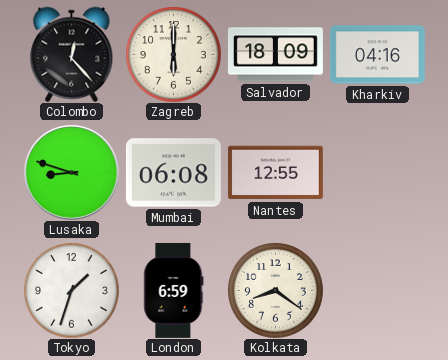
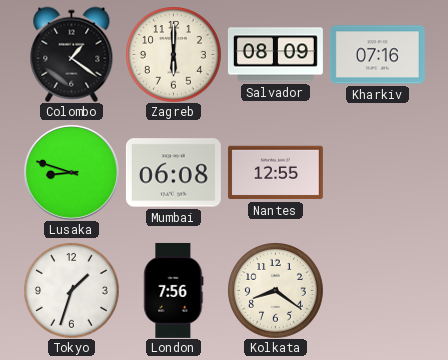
Colombo: 12:23 -> 1:21
Salvador: 18:09 -> 08:09
Kharkiv: 04:16 -> 07:16
London: 6:59 -> 7:56
